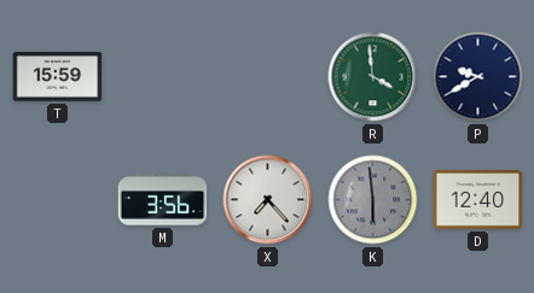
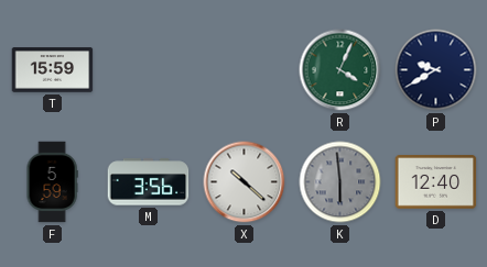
R: 3:59 -> 4:04
F: none -> 5:59
X: 7:23 -> 10:22
